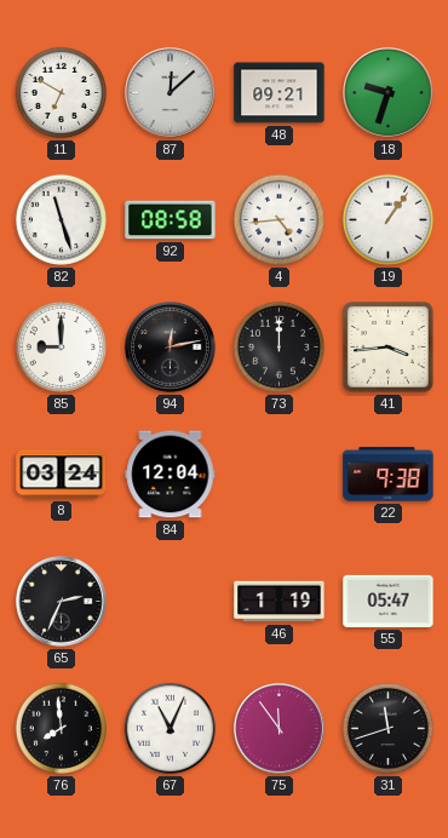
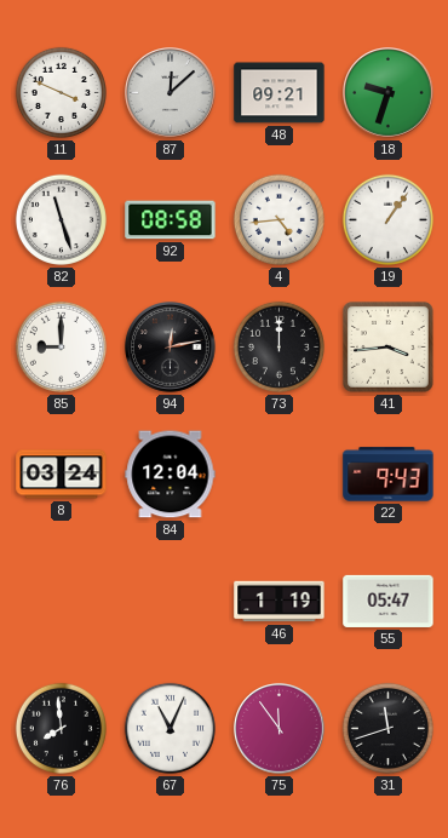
11: 6:50 -> 3:49
22: 9:38 -> 9:43
65: 2:34 -> none
